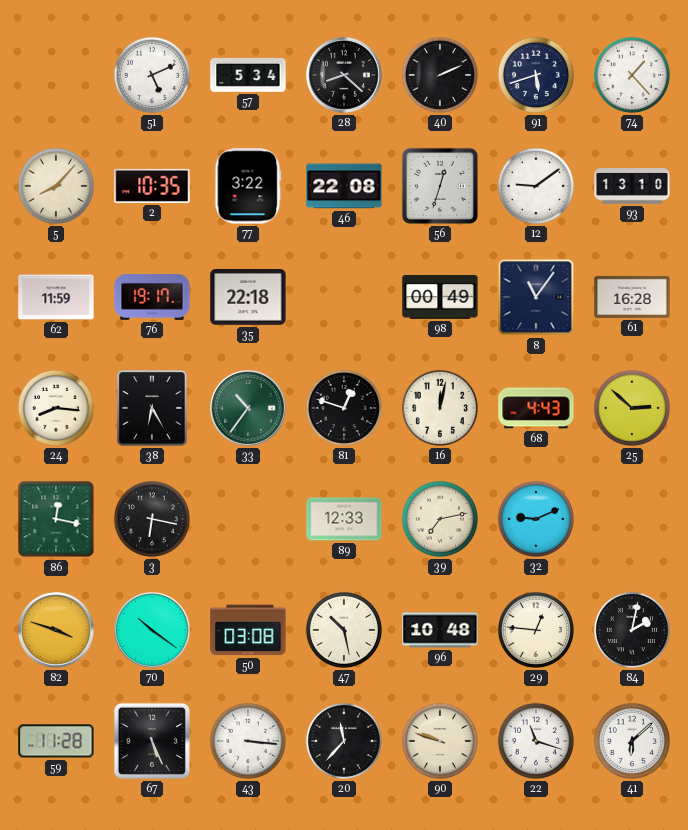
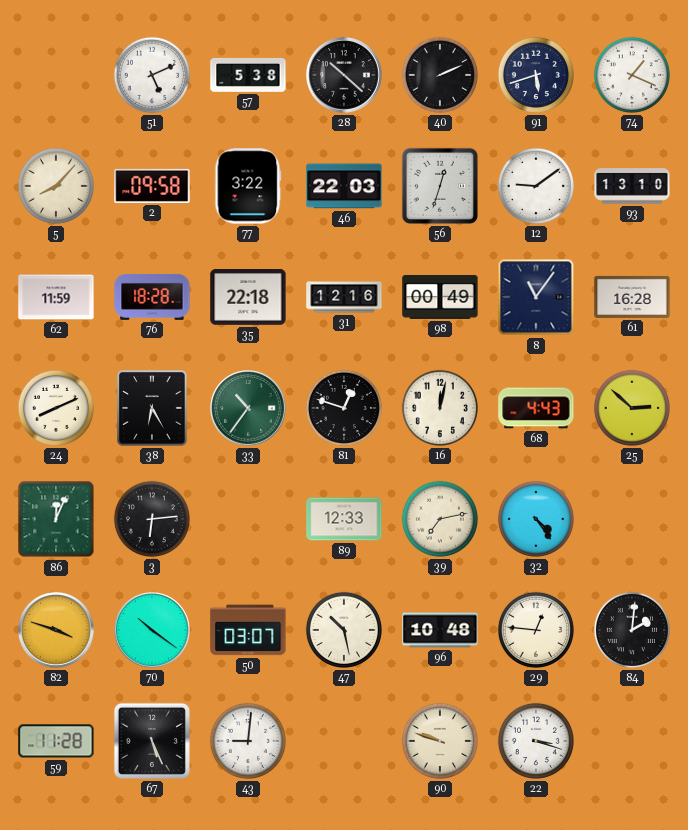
57: 5:34 -> 5:38
28: 8:22 -> 10:22
74: 1:23 -> 1:19
2: 10:35 -> 09:58
46: 22:08 -> 22:03
76: 19:17 -> 18:28
31: none -> 12:16
24: 8:16 -> 8:11
86: 12:17 -> 12:04
3: 6:17 -> 6:14
32: 9:11 -> 4:24
50: 03:08 -> 03:07
84: 2:02 -> 2:01
43: 3:16 -> 9:01
20: 11:37 -> none
22: 11:18 -> 3:18
41: 6:08 -> none
